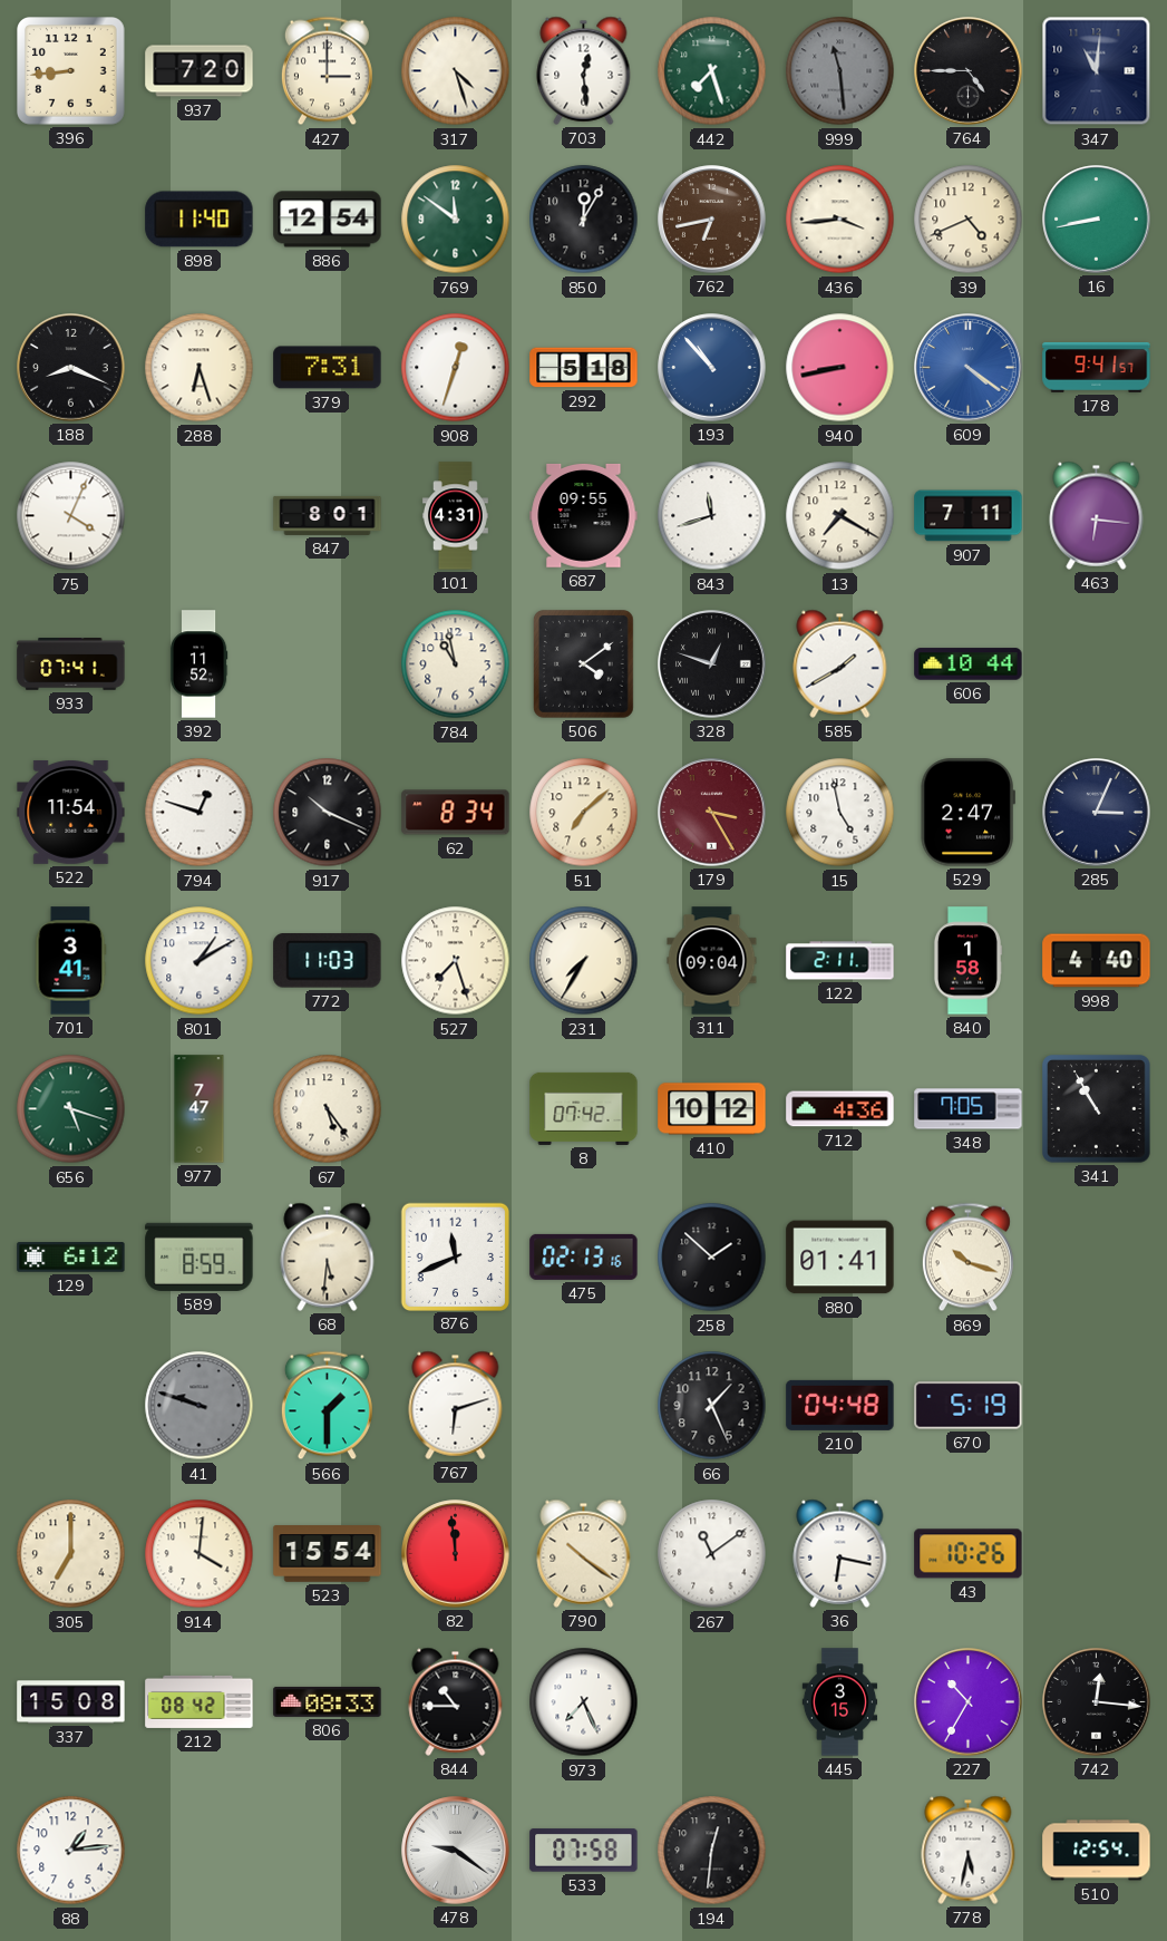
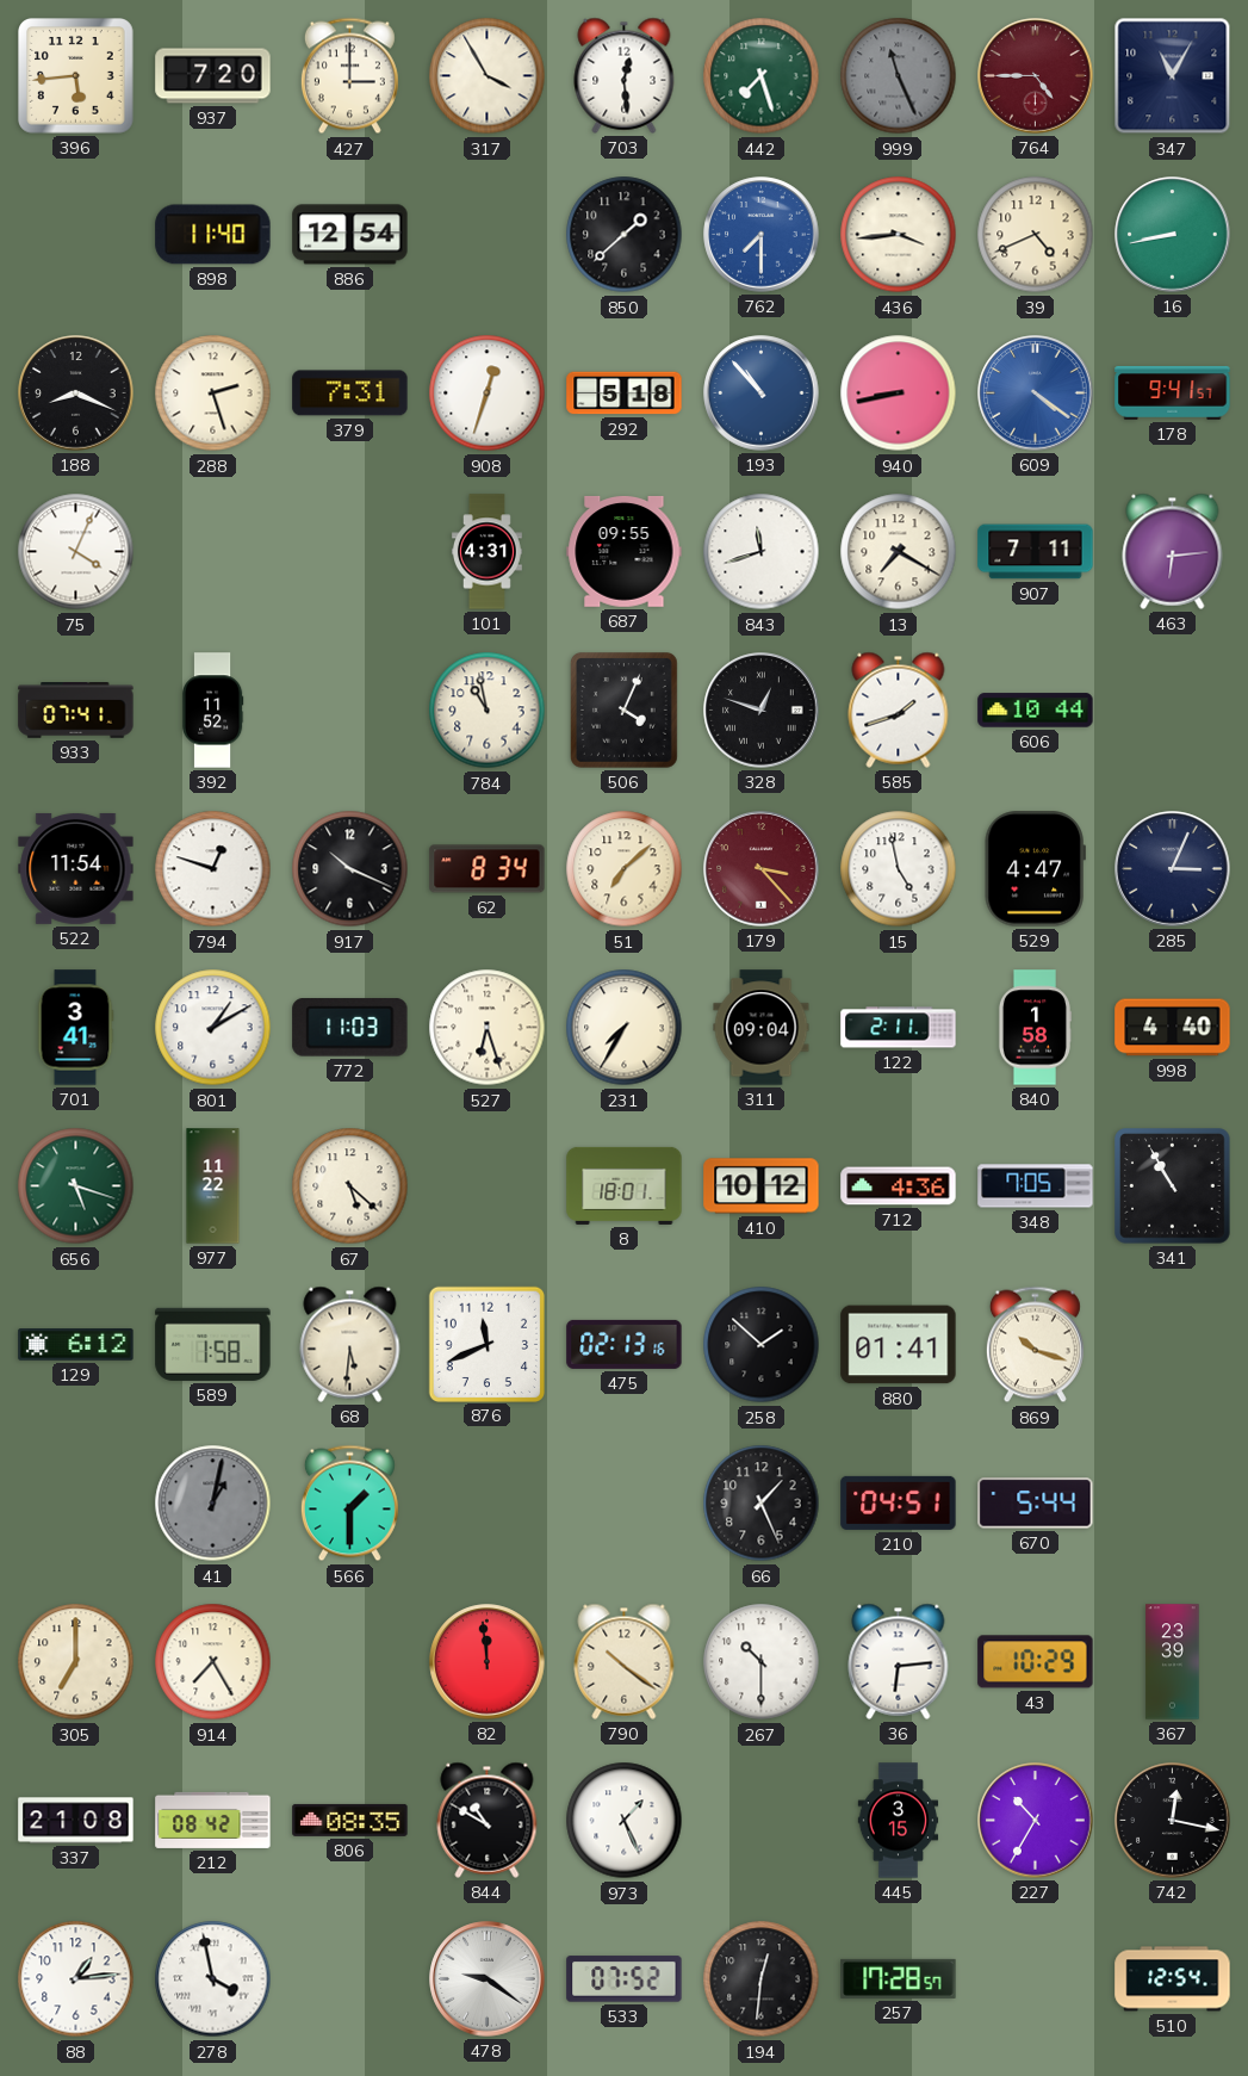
396: 8:44 -> 5:44
317: 4:27 -> 3:55
999: 11:29 -> 11:26
764 dial: black -> burgundy
347: 11:01 -> 11:05
769: 11:51 -> none
850: 12:05 -> 1:38
762: 6:43 -> 7:30
762 dial: brown -> blue
288: 6:27 -> 2:27
847: 8:01 -> none
463: 6:16 -> 6:14
506: 4:09 -> 4:04
585: 1:40 -> 1:42
179: 3:25 -> 3:23
529: 2:47 -> 4:47
527: 7:27 -> 6:27
977: 7:47 -> 11:22
67: 5:24 -> 5:22
8: 07:42 -> 18:01
589: 8:59 -> 1:58
41: 9:48 -> 1:02
767: 6:12 -> none
210: 04:48 -> 04:51
670: 5:19 -> 5:44
914: 4:01 -> 7:25
523: 15:54 -> none
267: 11:09 -> 10:30
36: 6:17 -> 6:14
43: 10:26 -> 10:29
367: none -> 23:39
337: 15:08 -> 21:08
806: 08:33 -> 08:35
844: 10:45 -> 10:50
973: 7:26 -> 1:26
742: 12:16 -> 12:17
278: none -> 3:58
533: 07:58 -> 07:52
257: none -> 17:28
778: 5:32 -> none
